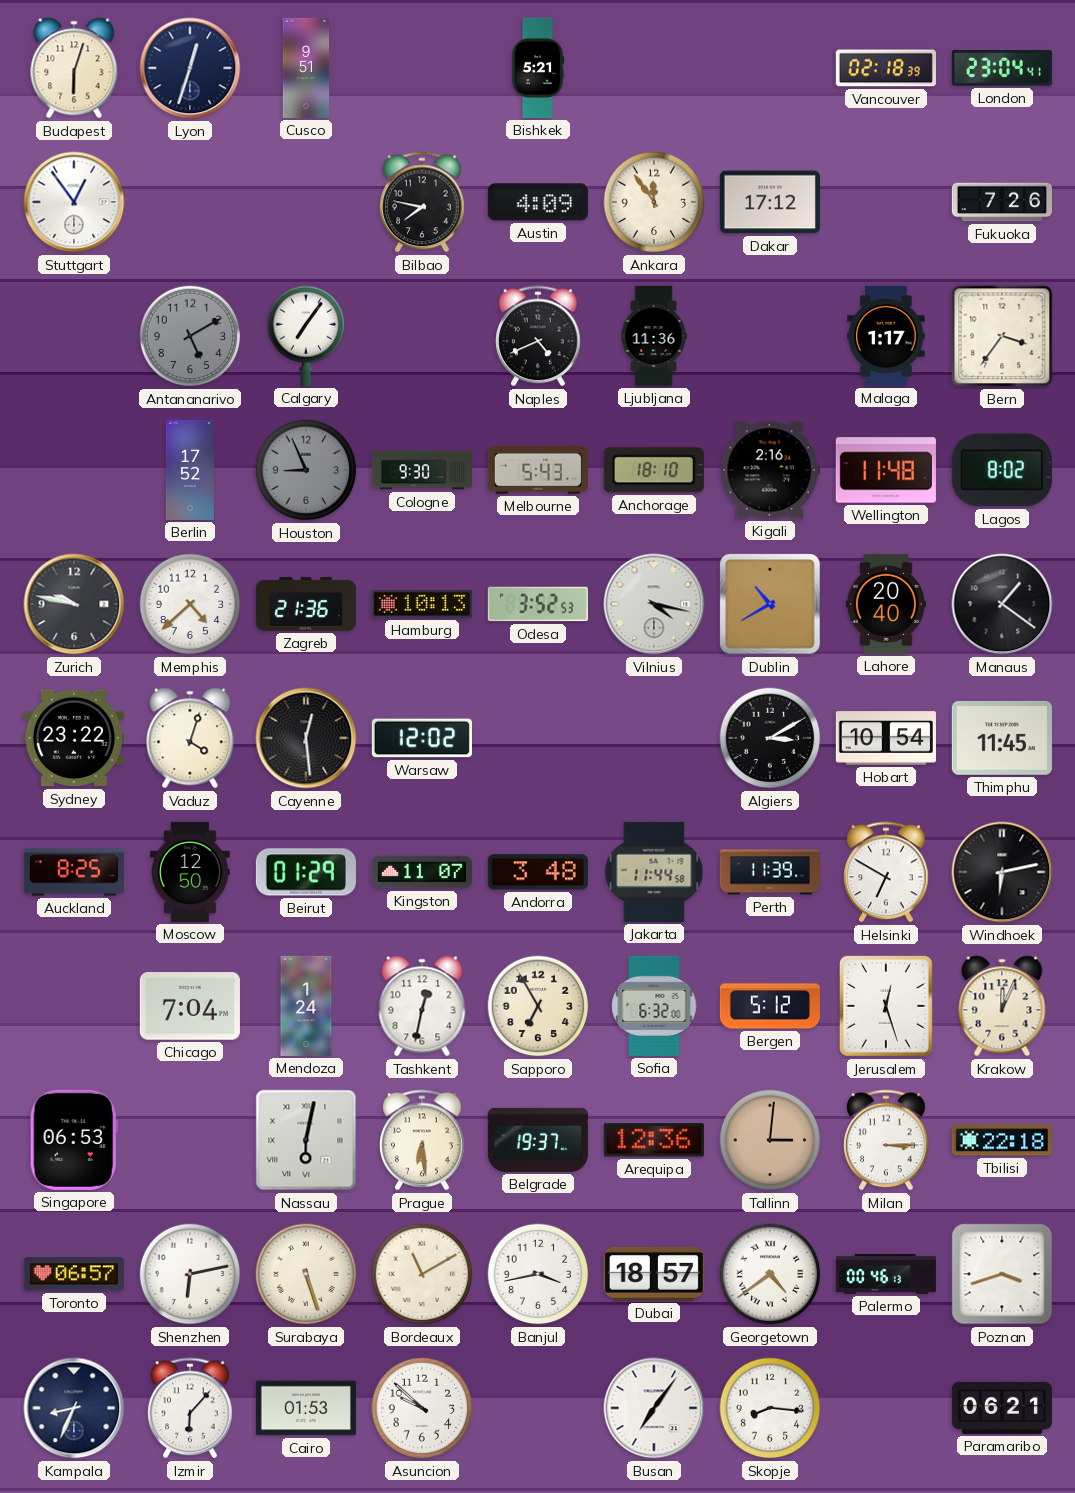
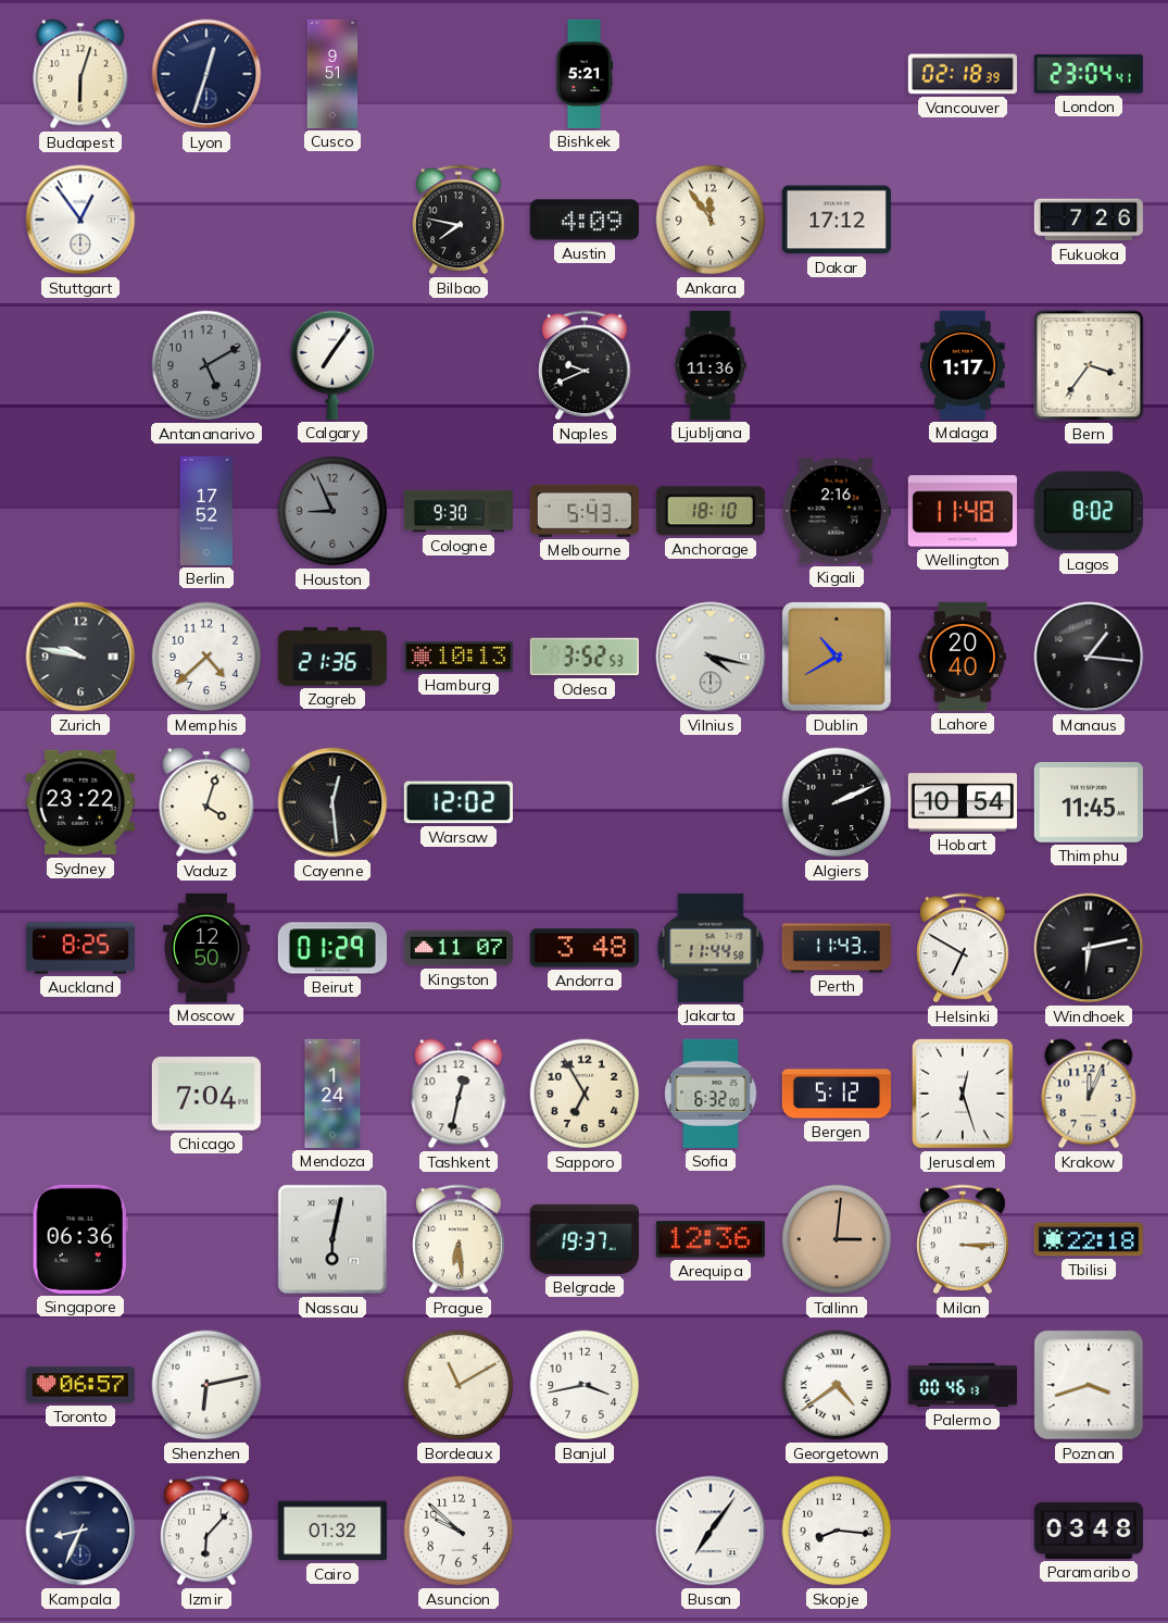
Naples: 4:41 -> 9:41
Manaus: 1:21 -> 1:16
Algiers: 3:10 -> 2:11
Perth: 11:39 -> 11:43
Singapore: 06:53 -> 06:36
Surabaya: 5:27 -> none
Dubai: 18:57 -> none
Cairo: 01:53 -> 01:32
Paramaribo: 06:21 -> 03:48
